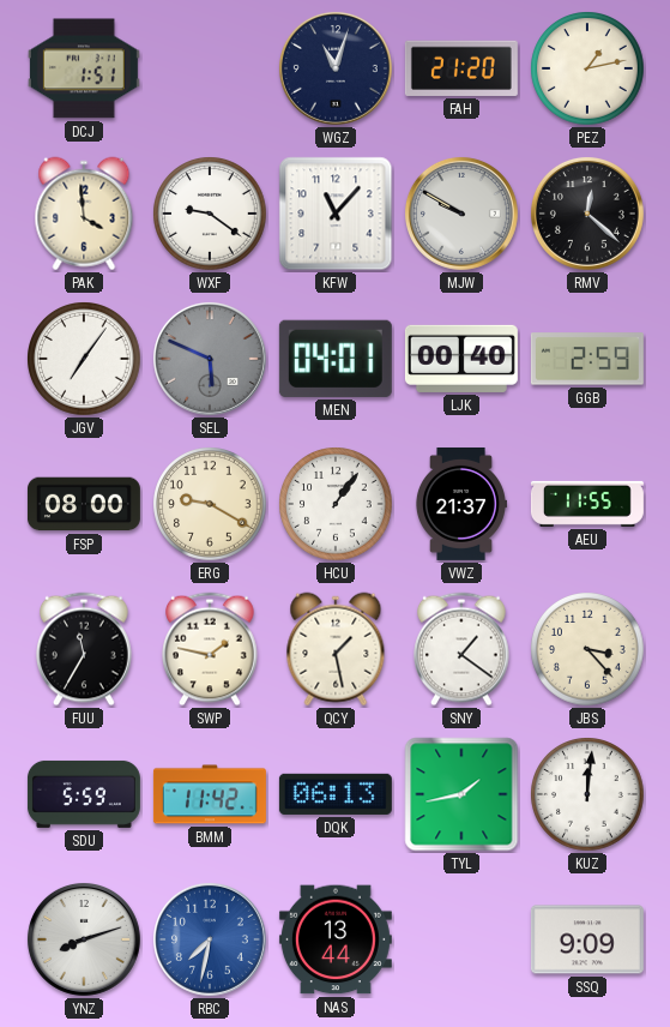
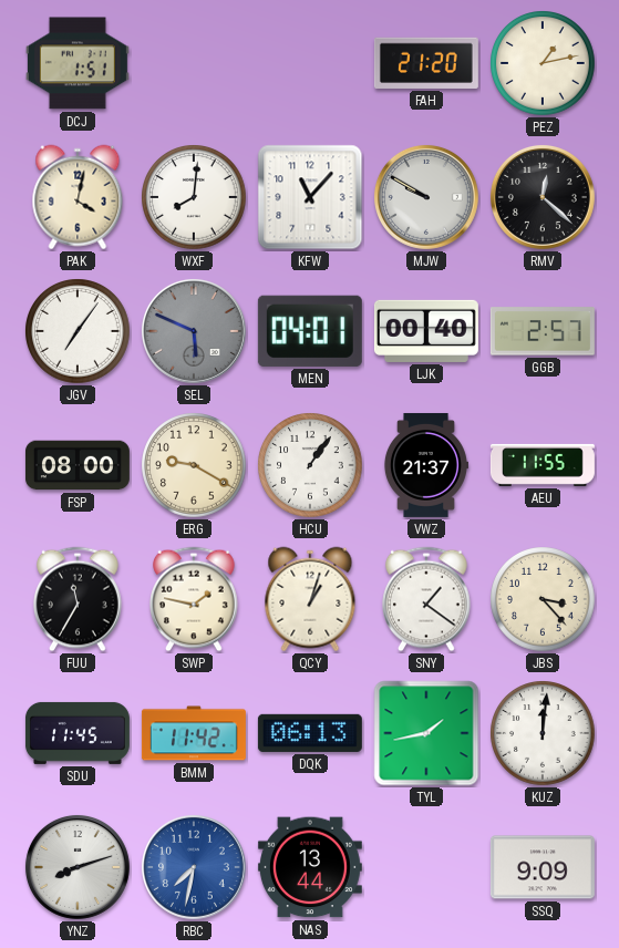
WGZ: 11:03 -> none
PAK: 3:59 -> 4:02
WXF: 9:21 -> 8:01
GGB: 2:59 -> 2:57
QCY: 1:28 -> 1:03
SDU: 5:59 -> 11:45
